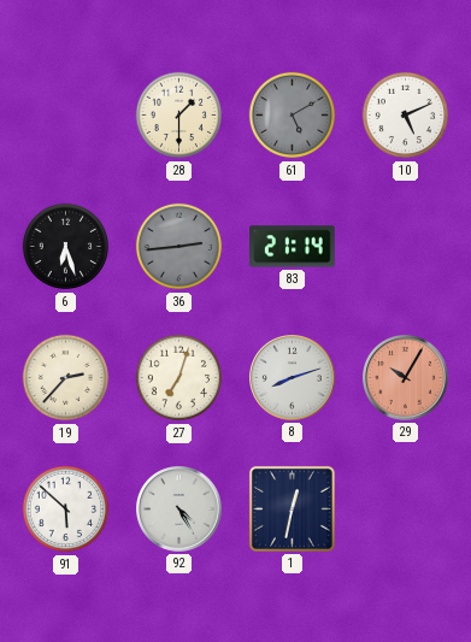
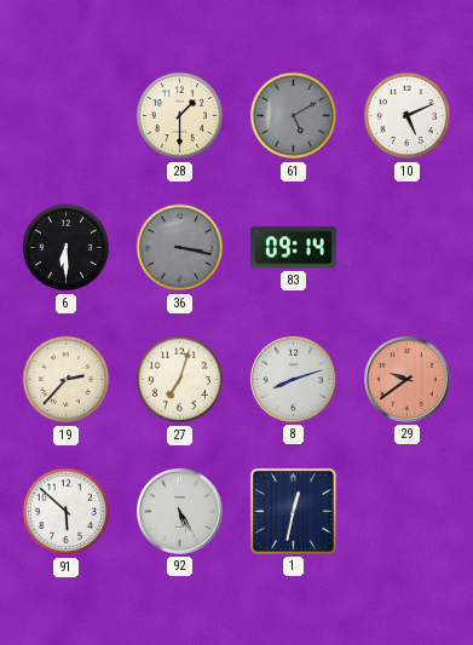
6: 6:27 -> 6:30
36: 2:44 -> 3:17
83: 21:14 -> 09:14
29: 10:05 -> 9:39
92: 4:25 -> 5:25
